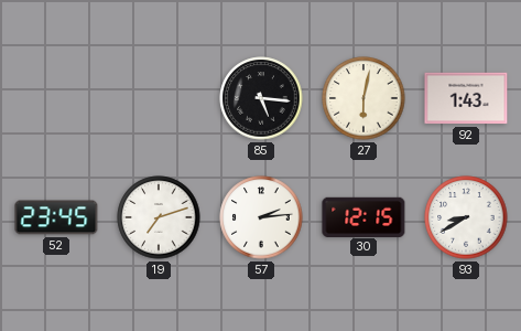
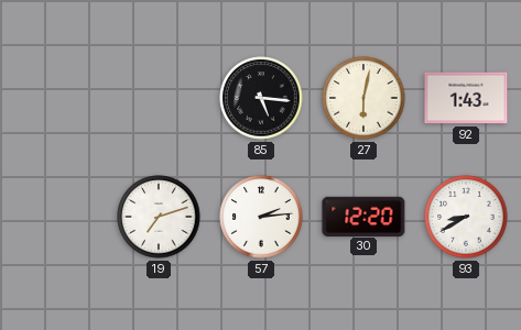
52: 23:45 -> none
30: 12:15 -> 12:20
